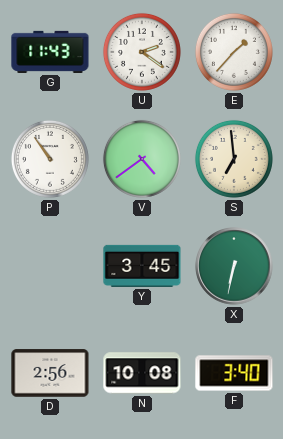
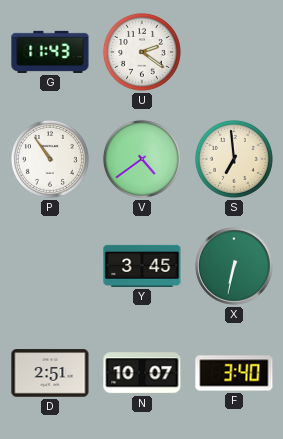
E: 1:37 -> none
D: 2:56 -> 2:51
N: 10:08 -> 10:07
